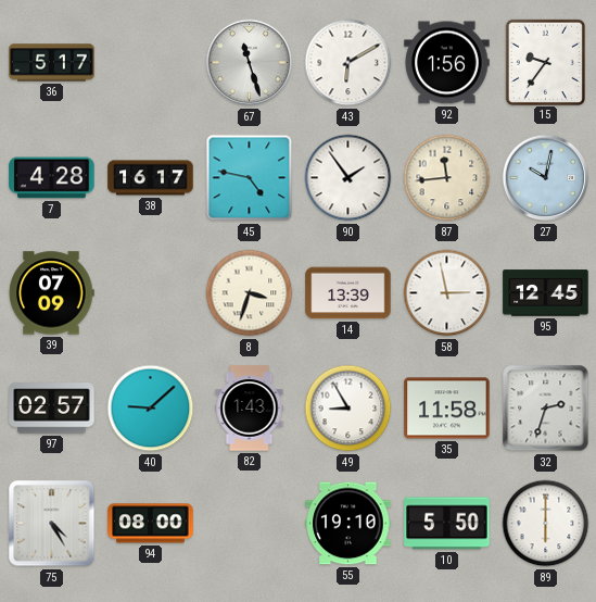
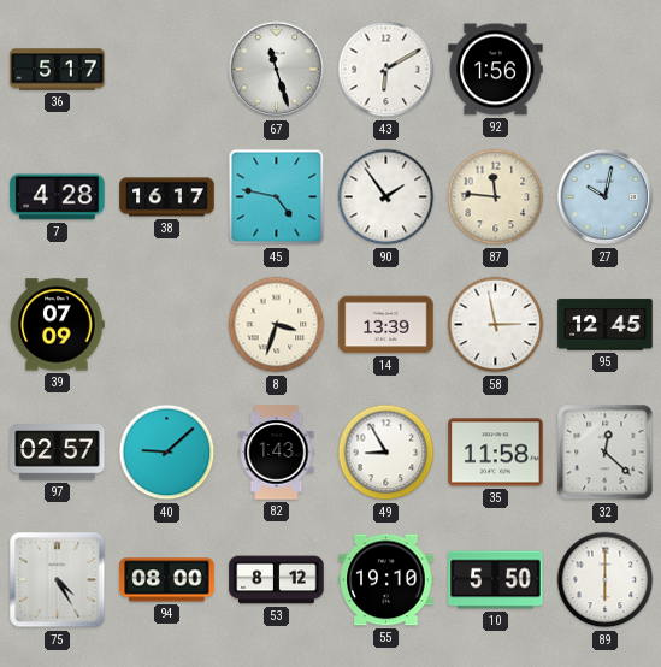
15: 9:36 -> none
87: 11:44 -> 11:46
32: 2:33 -> 12:22
53: none -> 8:12
